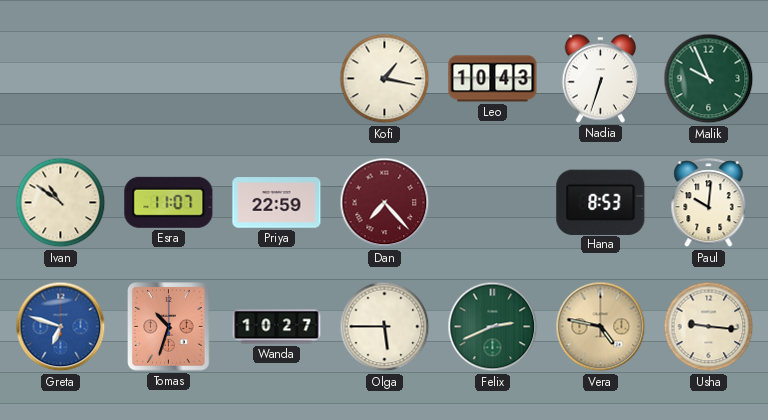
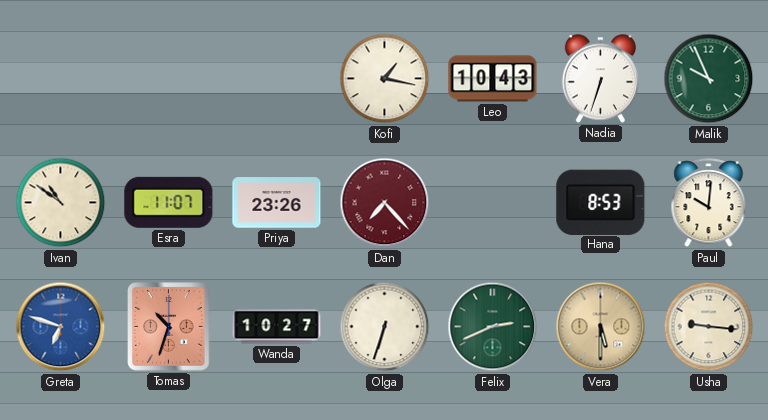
Priya: 22:59 -> 23:26
Olga: 5:45 -> 6:33
Vera: 4:47 -> 5:30
